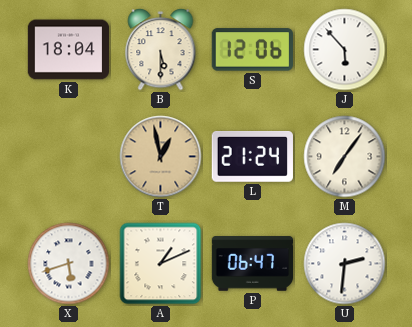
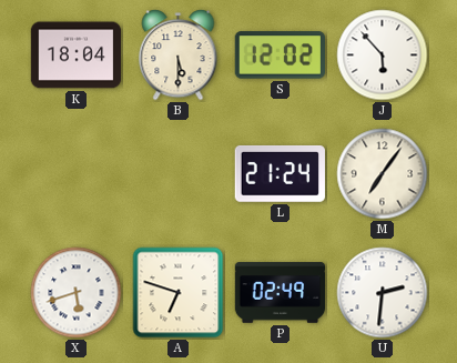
S: 12:06 -> 12:02
T: 12:58 -> none
A: 1:11 -> 6:48
P: 06:47 -> 02:49
